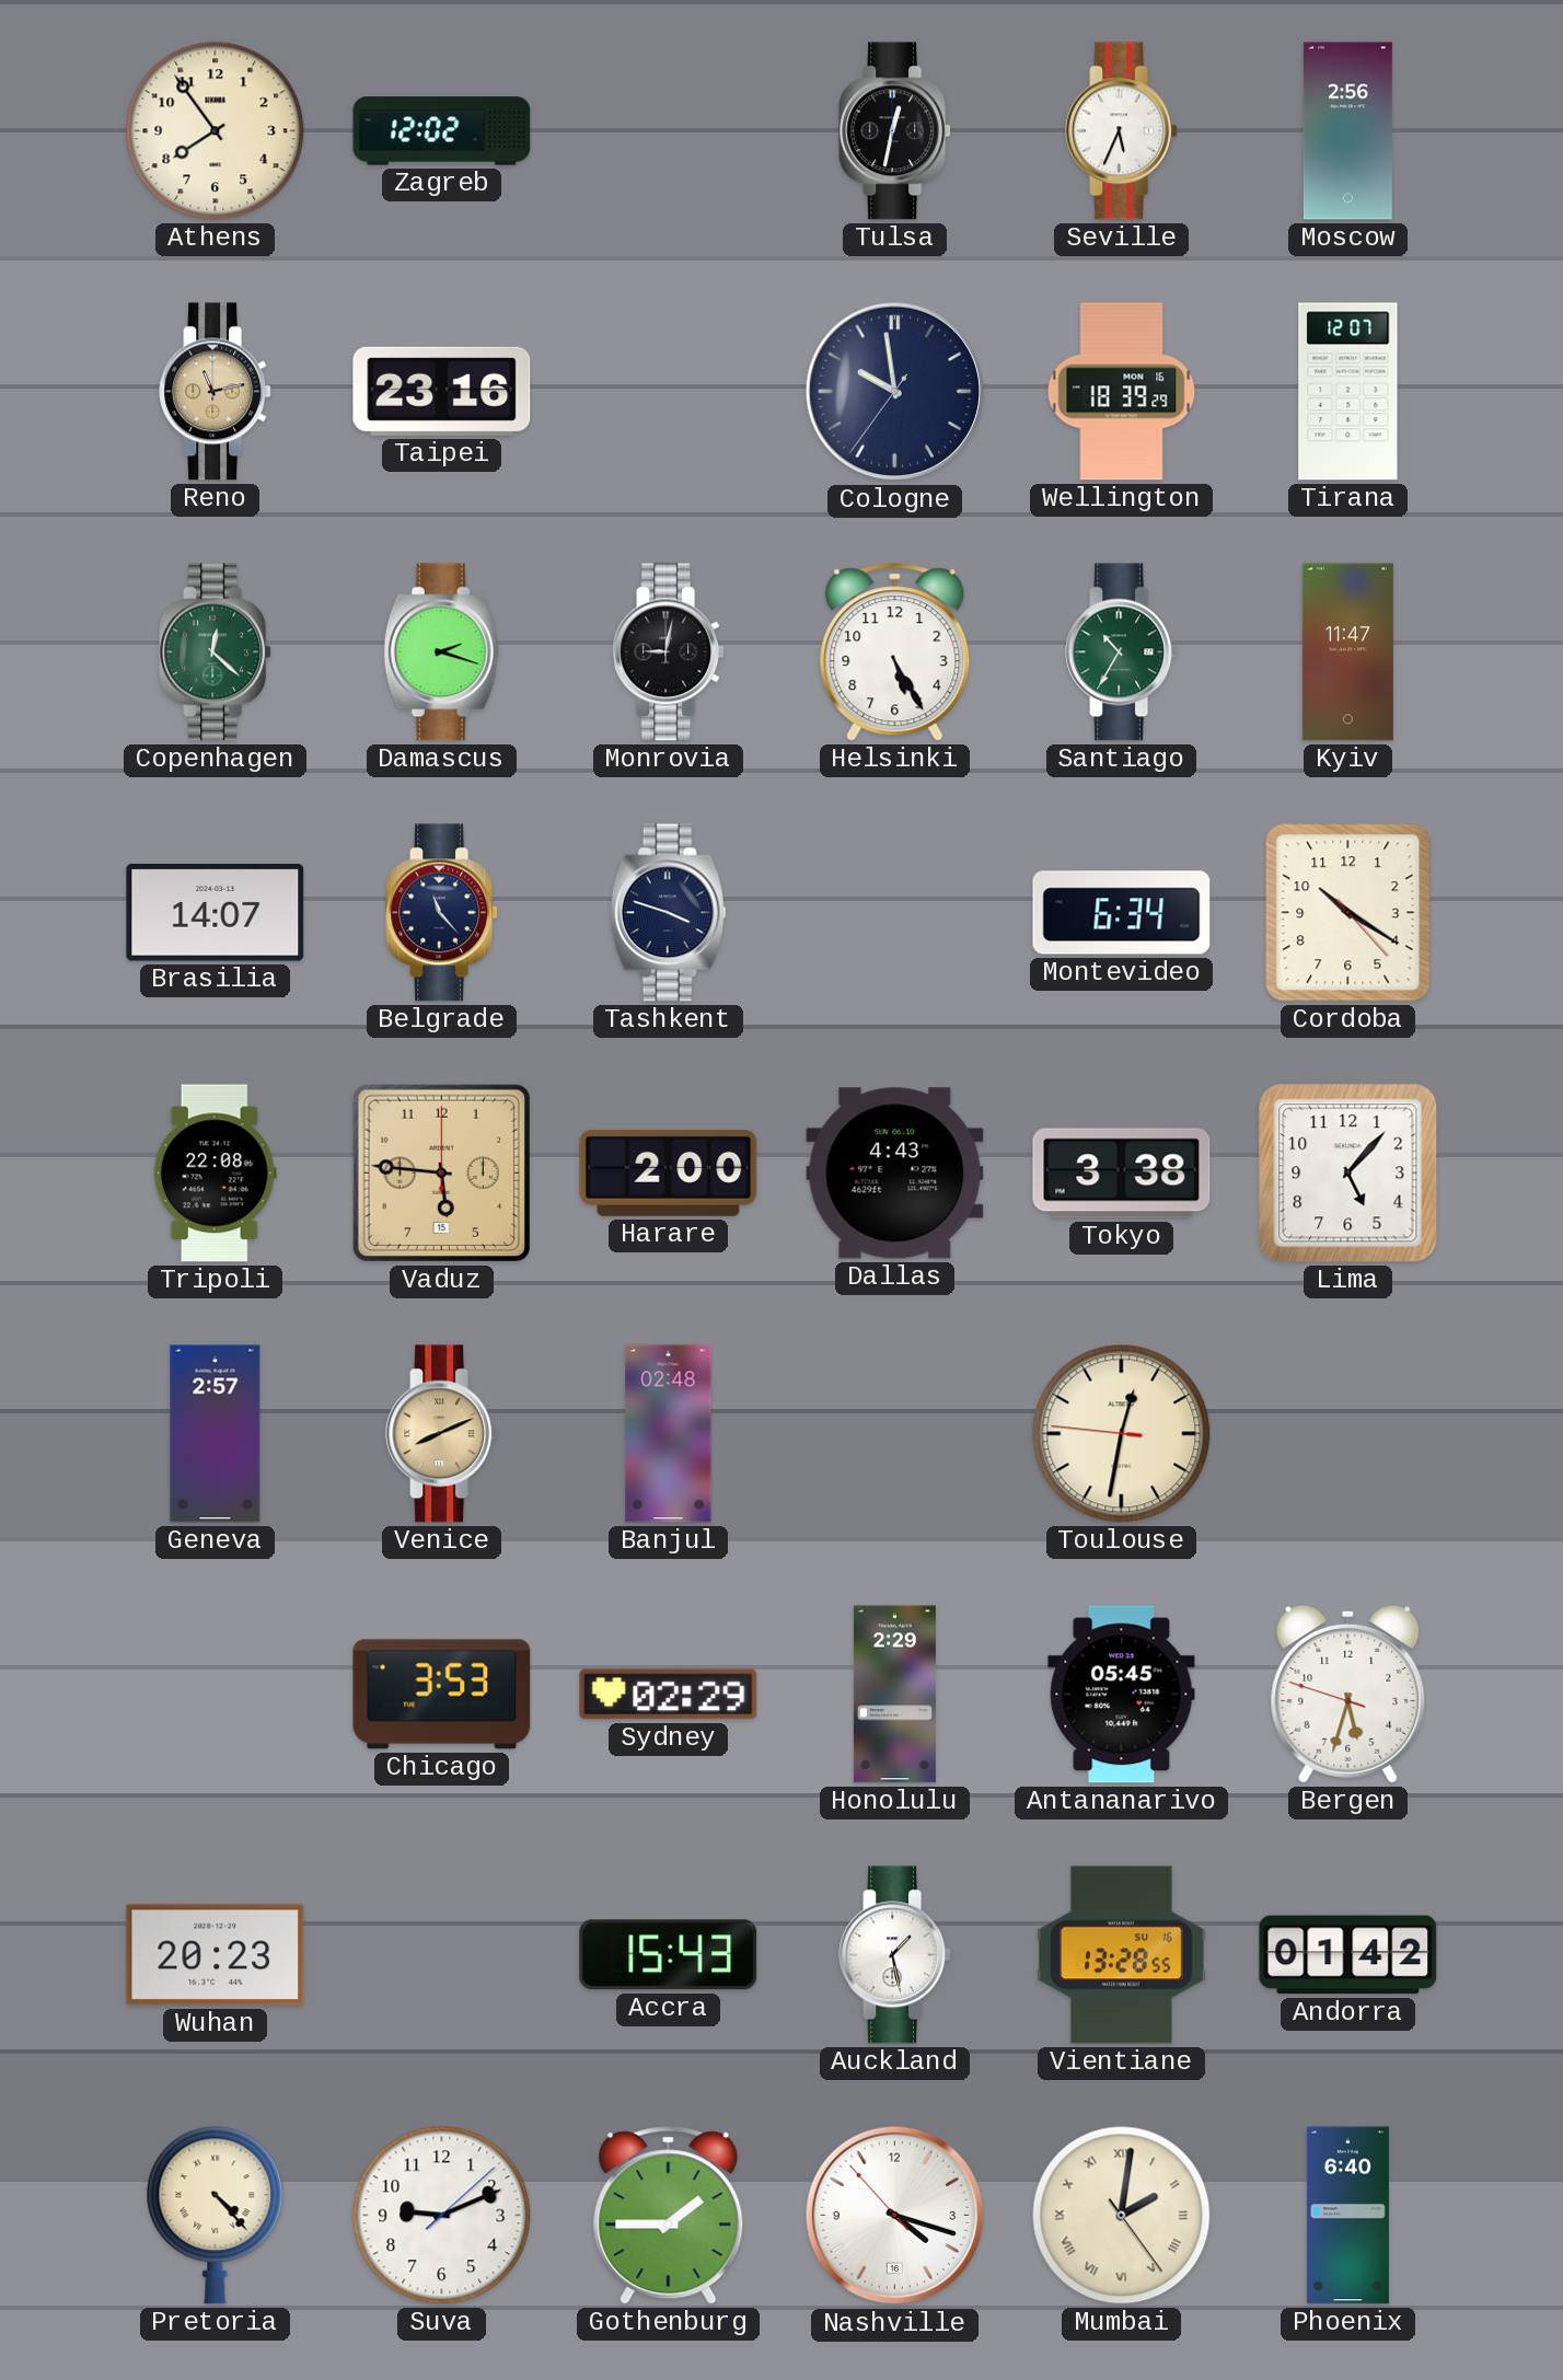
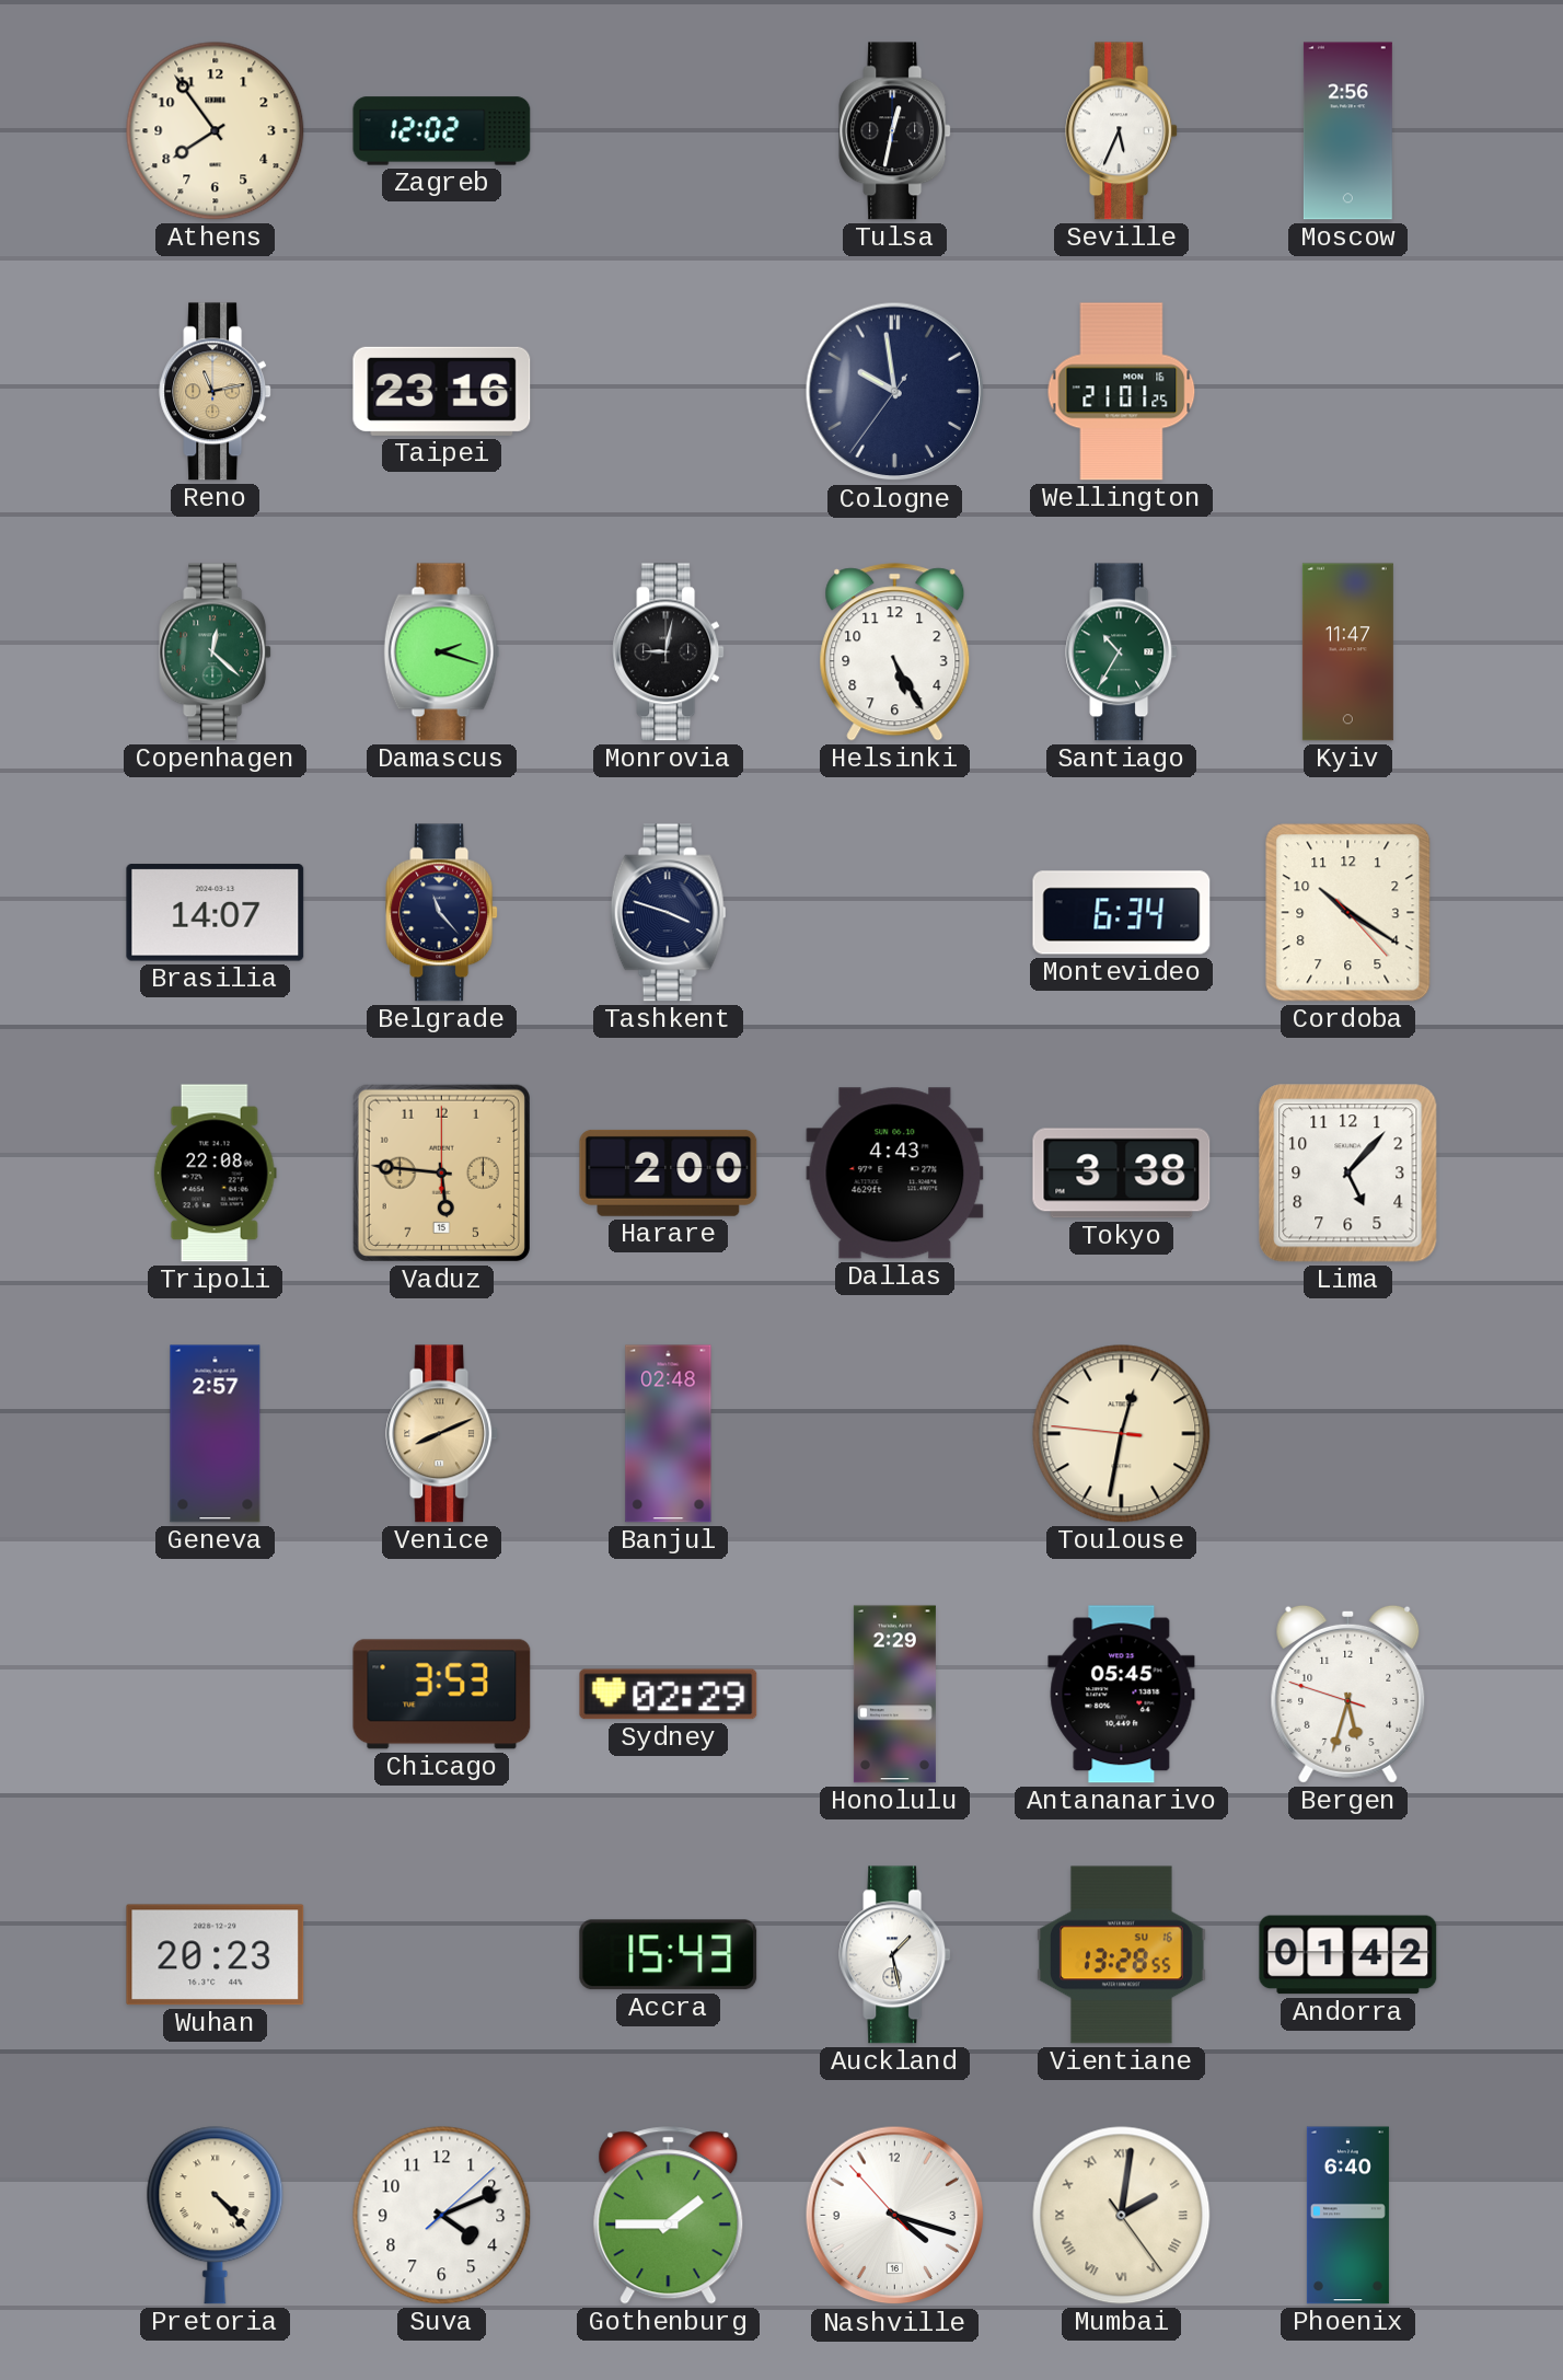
Wellington: 18:39 -> 21:01
Tirana: 12:07 -> none
Suva: 9:11 -> 4:11
